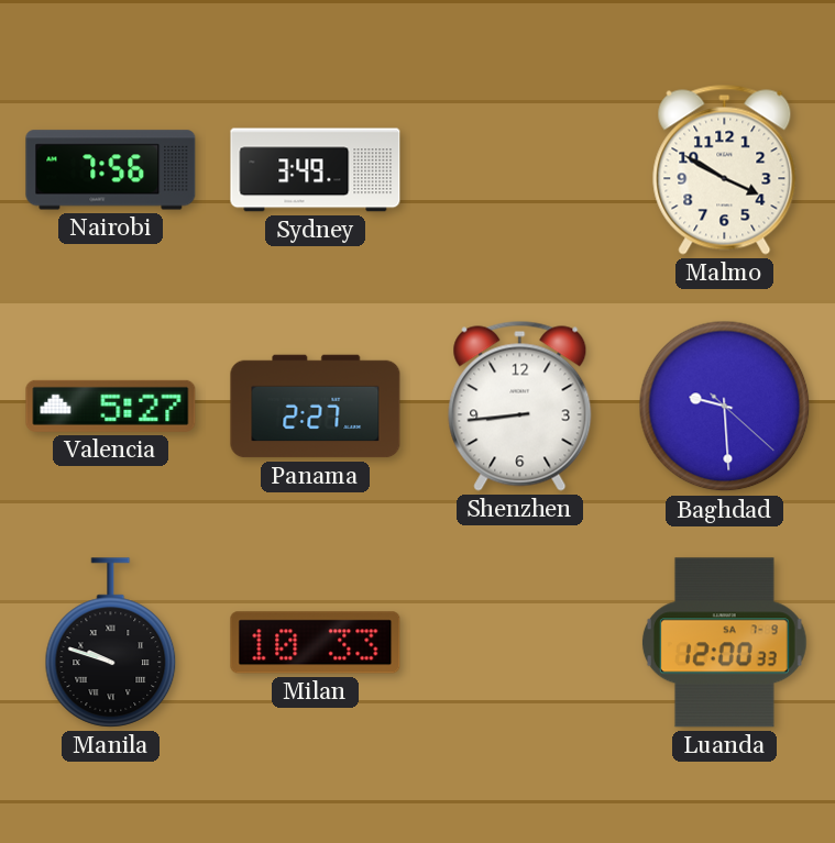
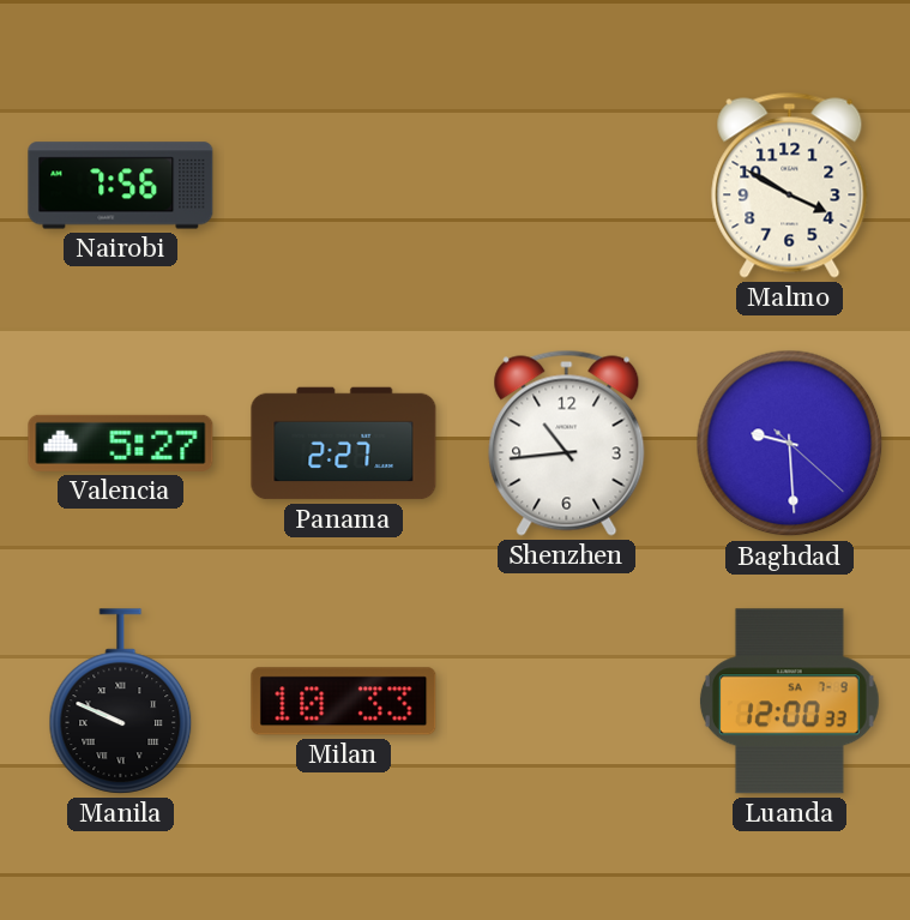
Sydney: 3:49 -> none
Shenzhen: 8:44 -> 10:44
Manila: 9:48 -> 9:49
